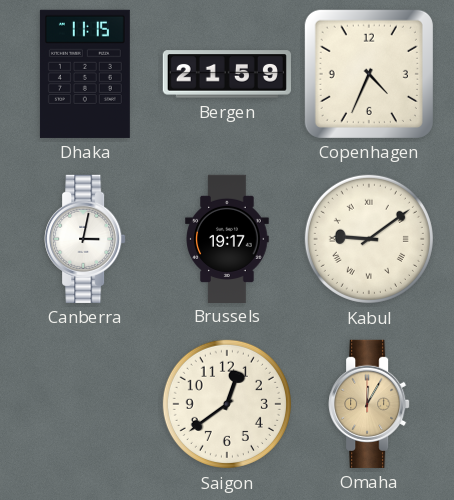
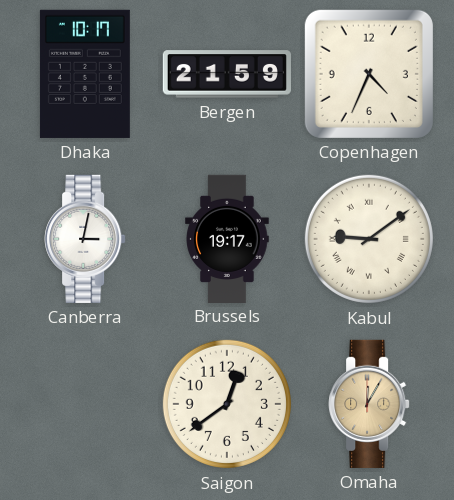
Dhaka: 11:15 -> 10:17
